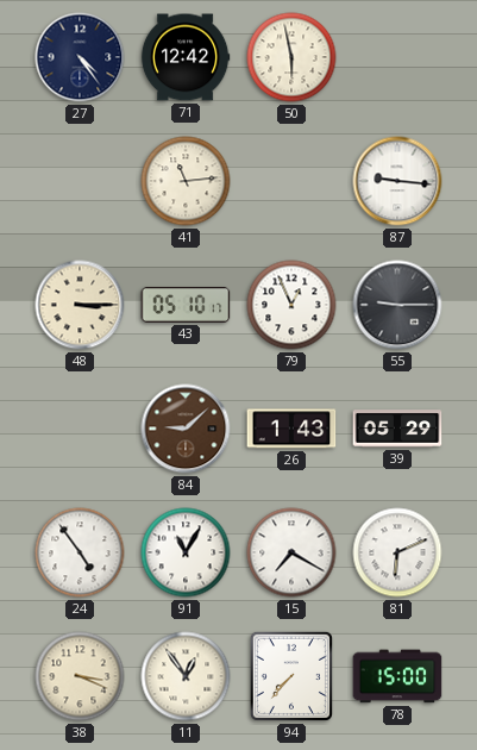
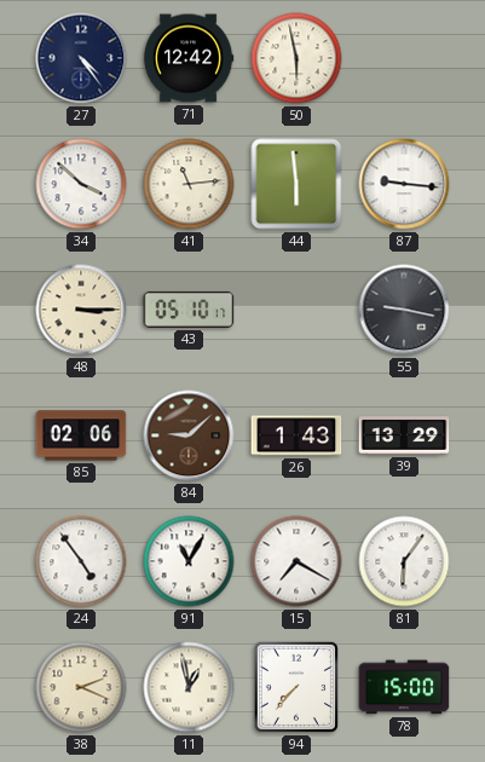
34: none -> 3:52
44: none -> 5:59
79: 12:56 -> none
55: 9:15 -> 9:17
85: none -> 02:06
39: 05:29 -> 13:29
81: 6:11 -> 6:06
38: 3:19 -> 2:19
11: 12:54 -> 12:58
